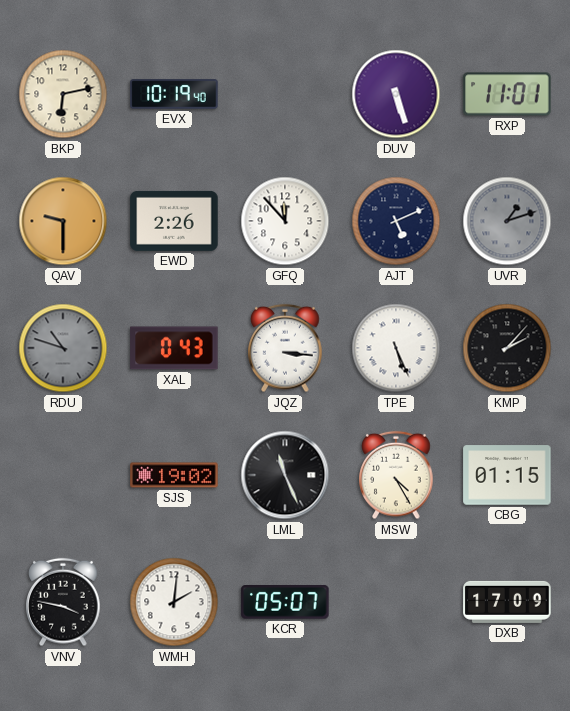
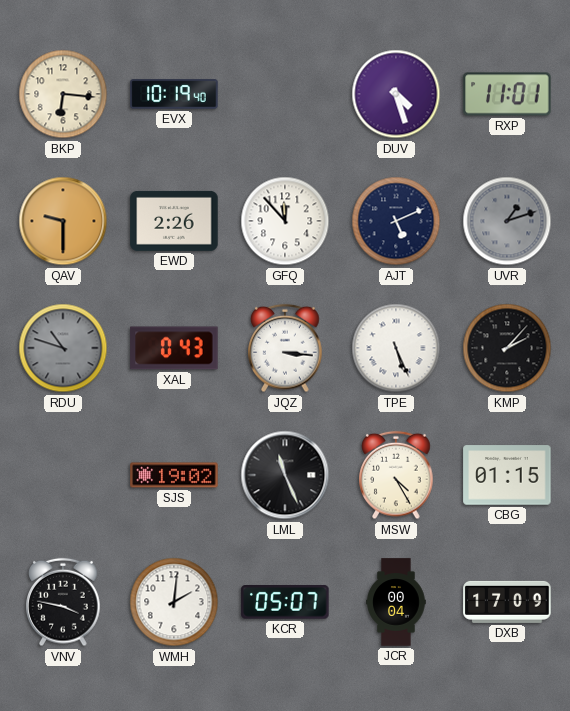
BKP: 6:13 -> 6:16
DUV: 5:27 -> 4:27
JCR: none -> 00:04
